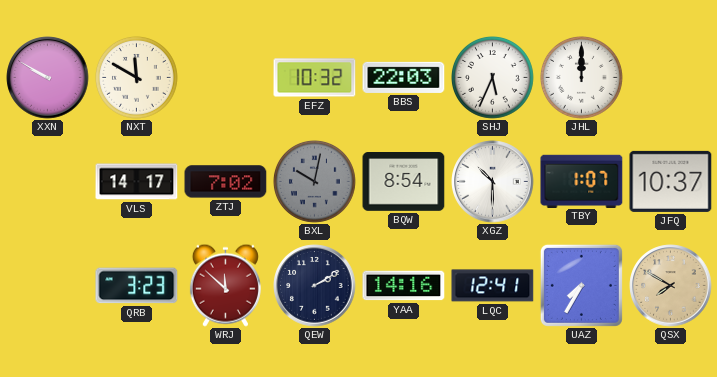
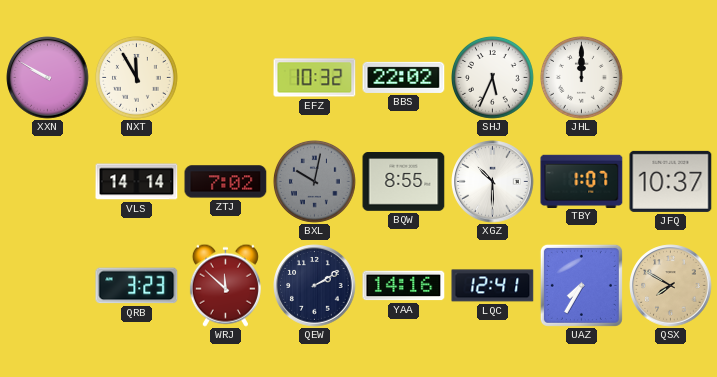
NXT: 11:50 -> 11:55
BBS: 22:03 -> 22:02
VLS: 14:17 -> 14:14
BQW: 8:54 -> 8:55
